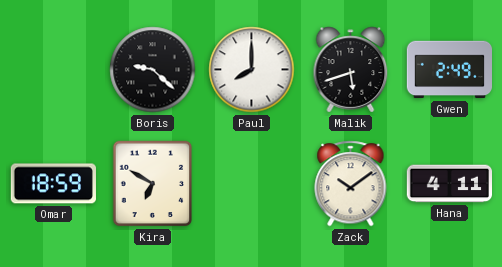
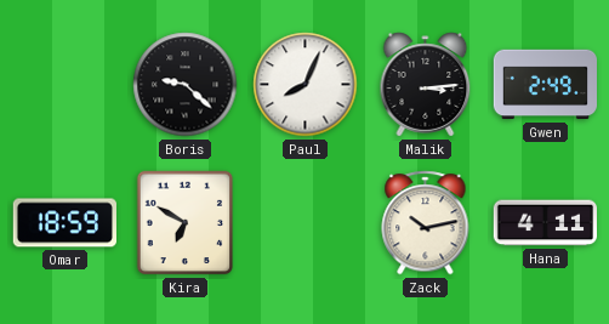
Paul: 8:00 -> 8:04
Malik: 5:42 -> 3:14
Zack: 10:09 -> 10:13
